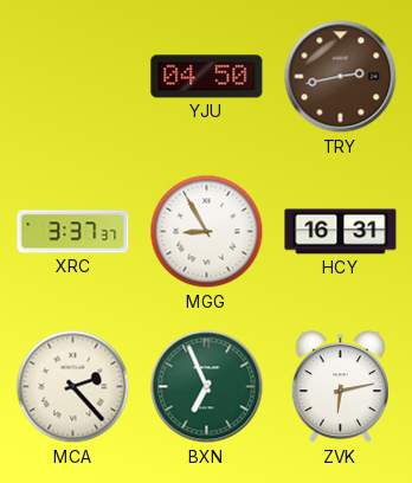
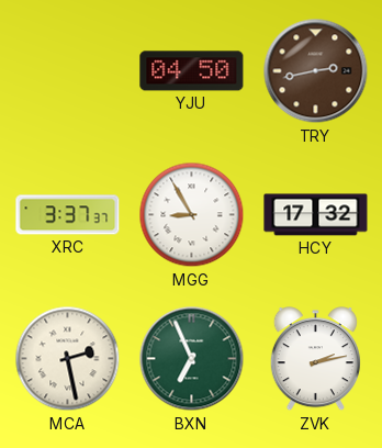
HCY: 16:31 -> 17:32
MCA: 2:23 -> 2:28
ZVK: 6:13 -> 2:13
